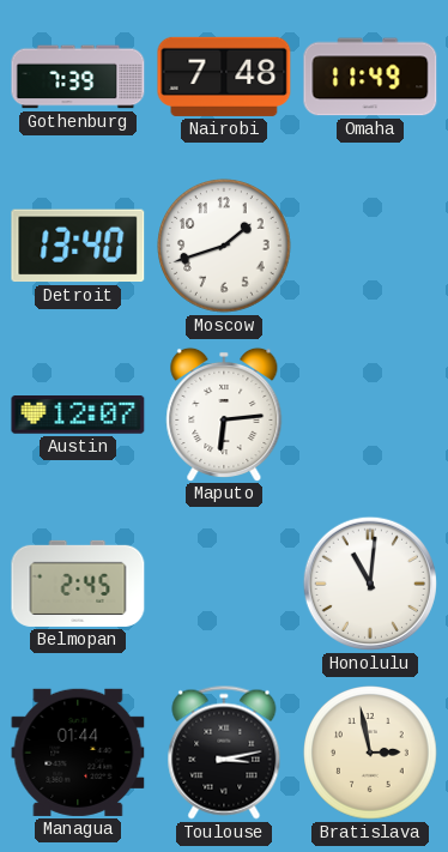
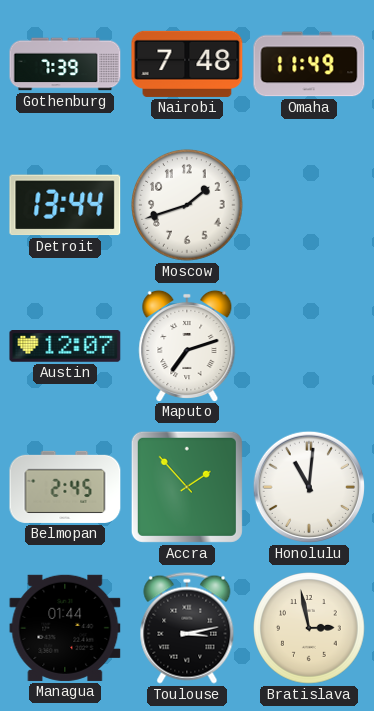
Detroit: 13:40 -> 13:44
Maputo: 6:14 -> 7:12
Accra: none -> 1:53
